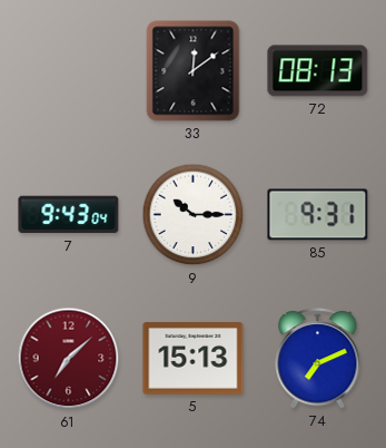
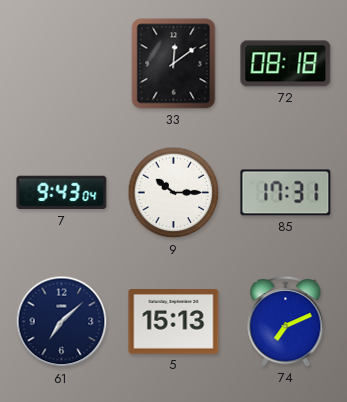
72: 08:13 -> 08:18
85: 9:31 -> 17:31
61 dial: burgundy -> navy
